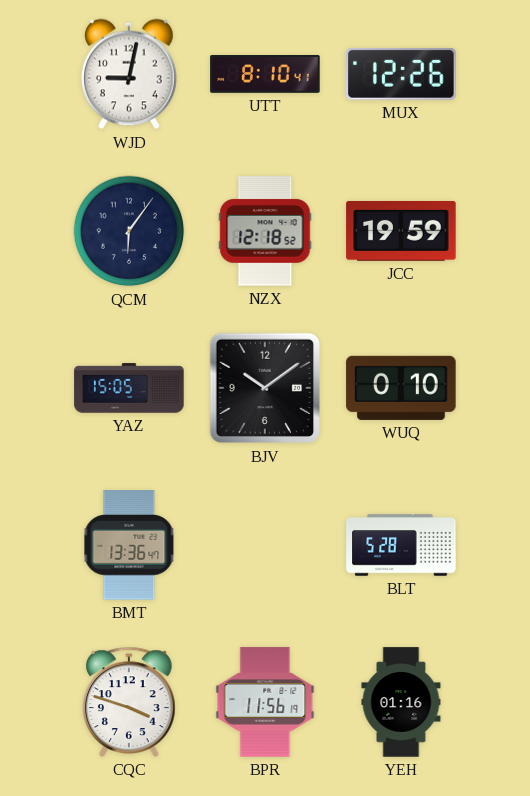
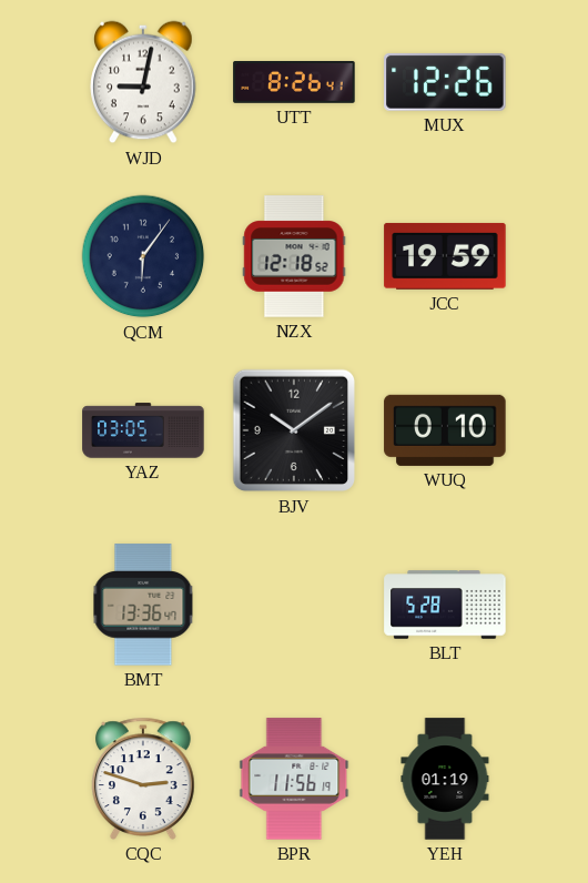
UTT: 8:10 -> 8:26
YAZ: 15:05 -> 03:05
CQC: 3:48 -> 2:48
YEH: 01:16 -> 01:19
